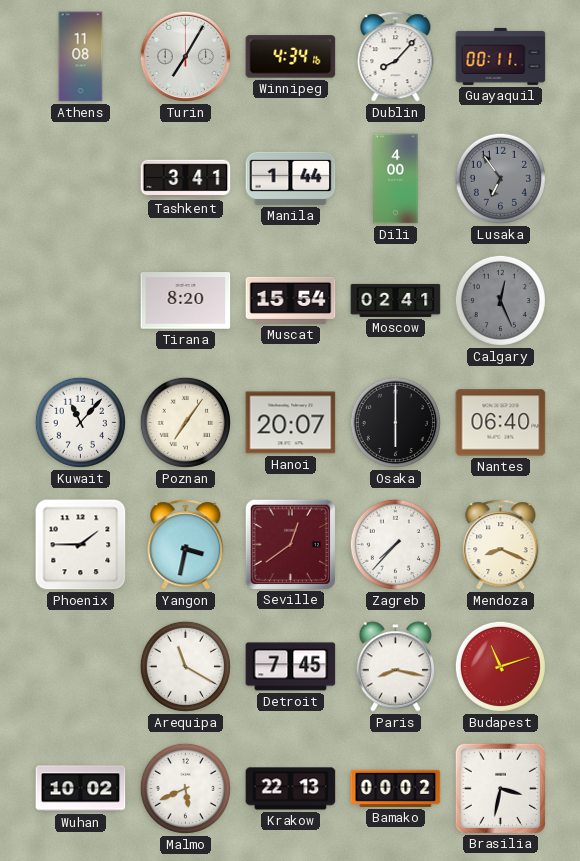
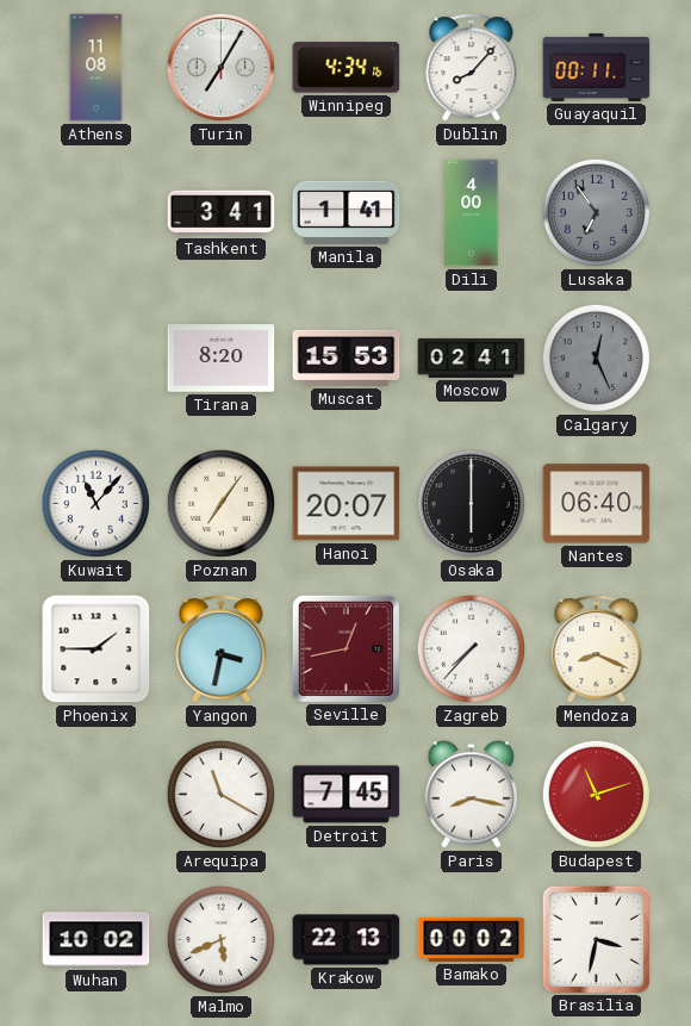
Manila: 1:44 -> 1:41
Muscat: 15:54 -> 15:53
Seville: 12:39 -> 12:43
